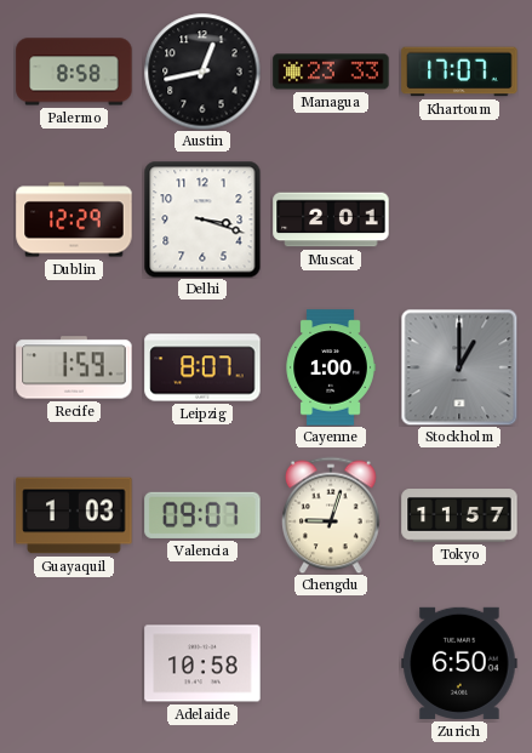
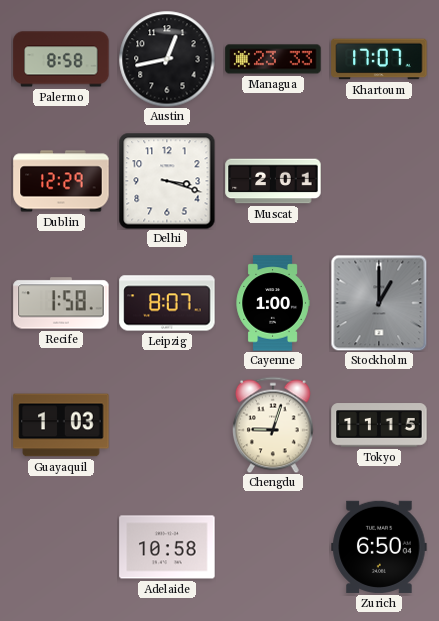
Recife: 1:59 -> 1:58
Valencia: 09:07 -> none
Tokyo: 11:57 -> 11:15
